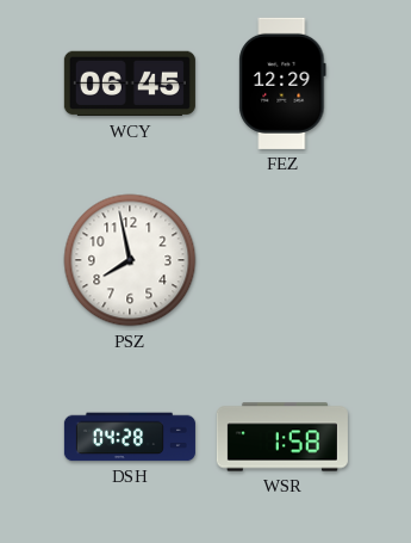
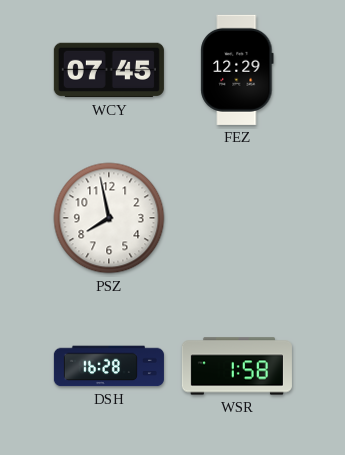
WCY: 06:45 -> 07:45
DSH: 04:28 -> 16:28
